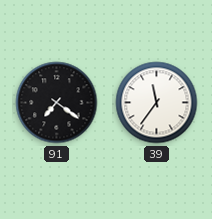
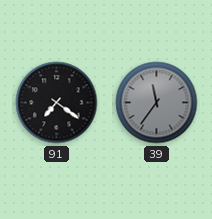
39 dial: white -> grey
